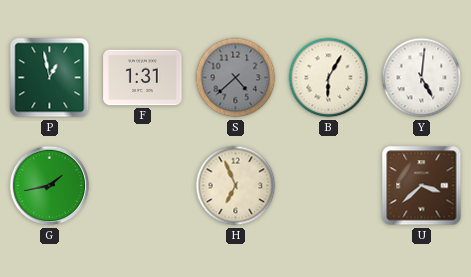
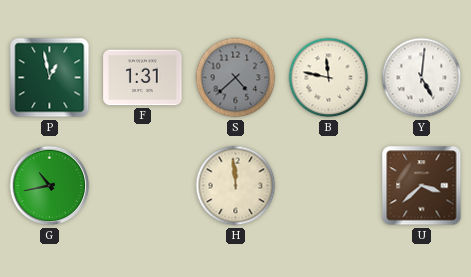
B: 6:05 -> 11:47
G: 1:43 -> 10:43
H: 6:56 -> 11:59
